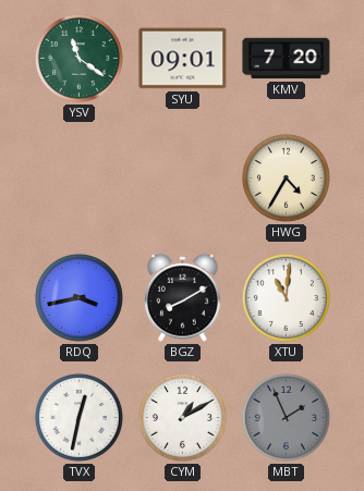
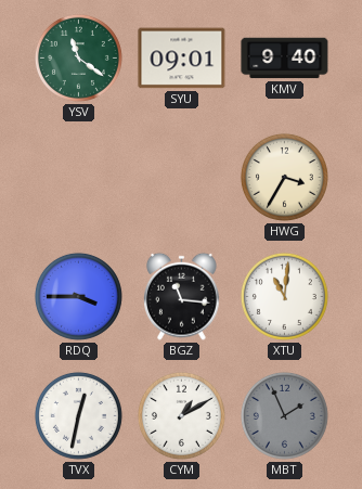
KMV: 7:20 -> 9:40
HWG: 4:35 -> 3:35
RDQ: 3:43 -> 3:45
BGZ: 8:10 -> 11:16
